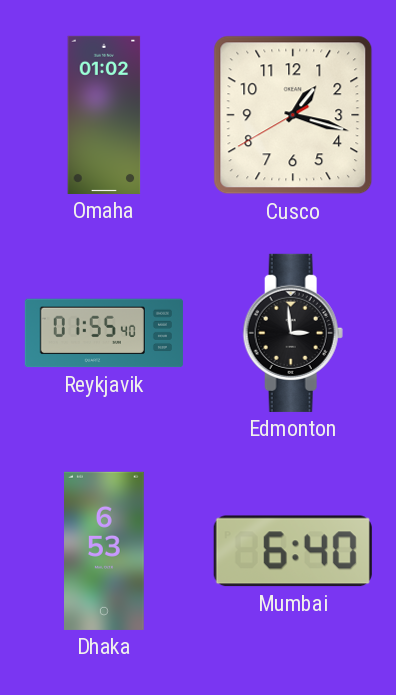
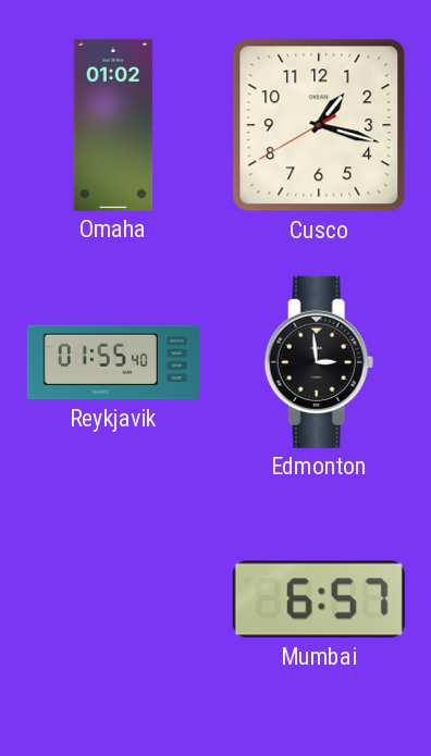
Dhaka: 6:53 -> none
Mumbai: 6:40 -> 6:57
